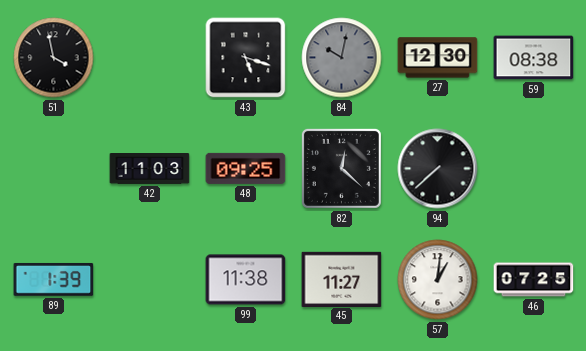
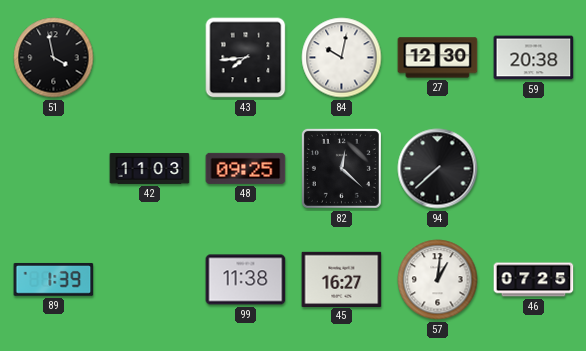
43: 5:18 -> 7:44
84 dial: grey -> white
59: 08:38 -> 20:38
45: 11:27 -> 16:27
